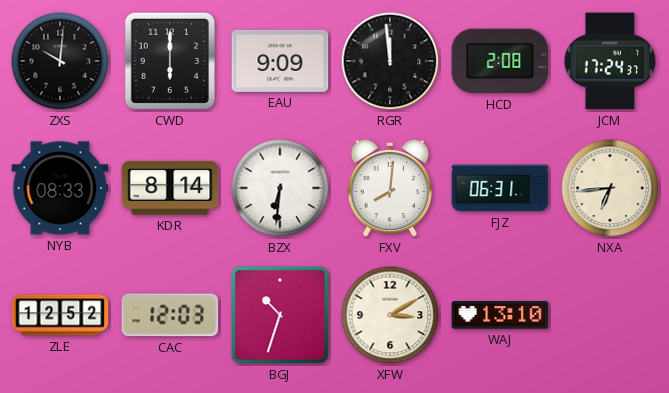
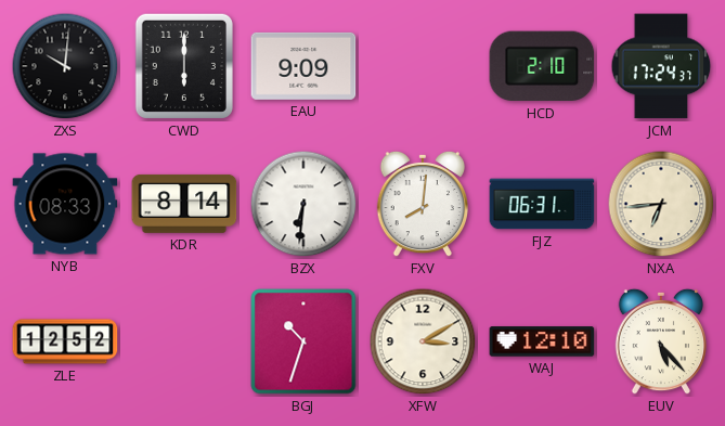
RGR: 11:59 -> none
HCD: 2:08 -> 2:10
CAC: 12:03 -> none
WAJ: 13:10 -> 12:10
EUV: none -> 5:23
